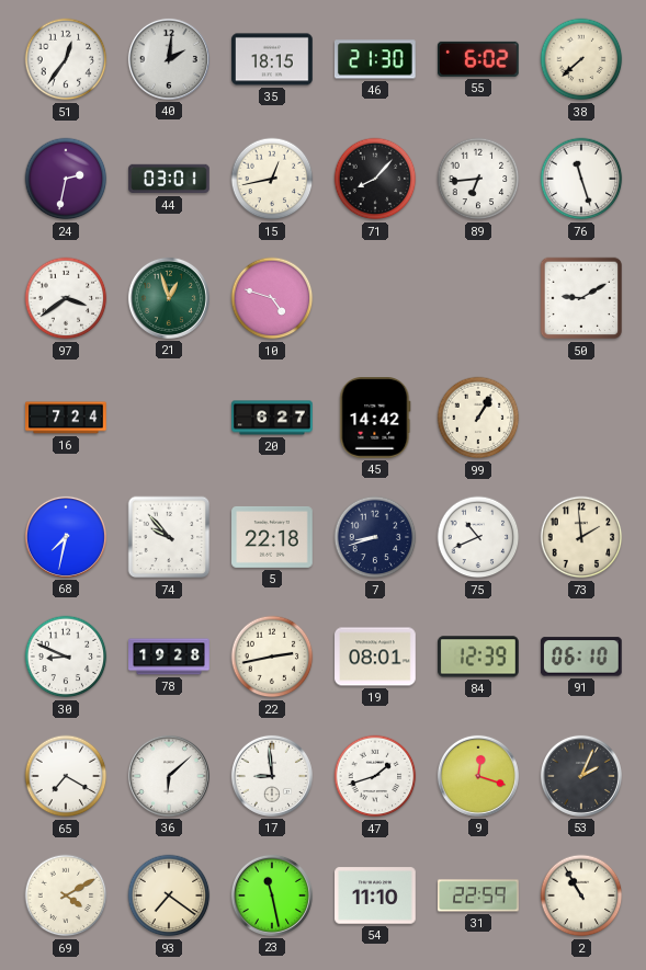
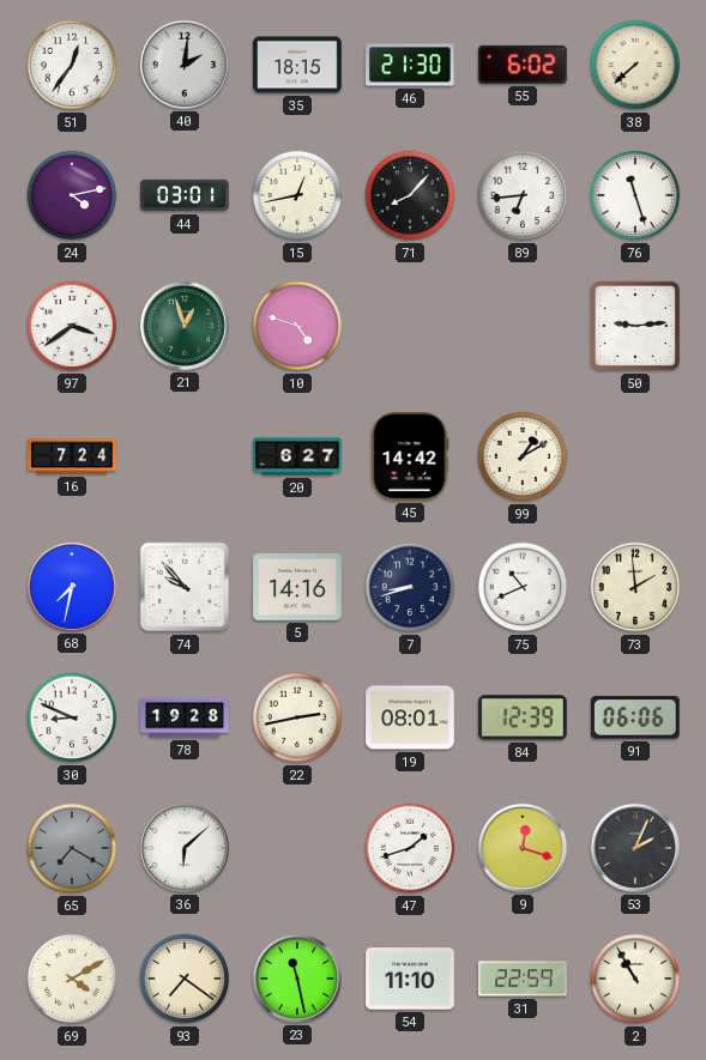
24: 2:32 -> 4:13
50: 9:10 -> 9:14
99: 1:05 -> 1:10
5: 22:18 -> 14:16
91: 06:10 -> 06:06
65 dial: white -> grey
17: 8:59 -> none
